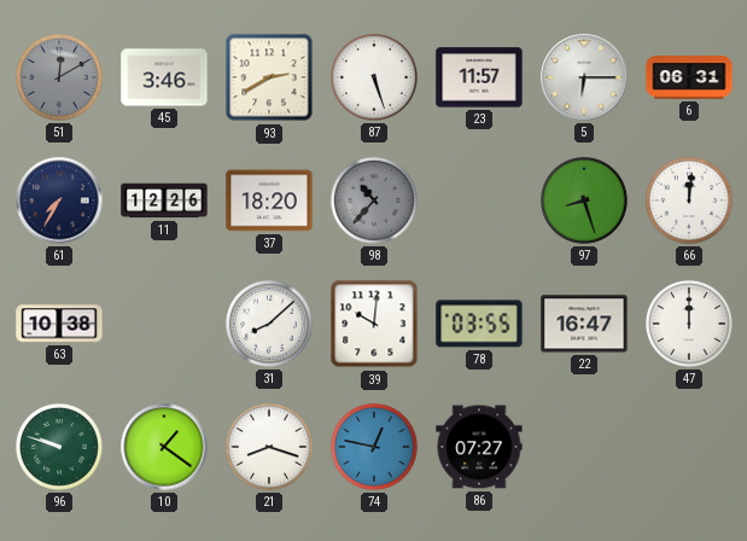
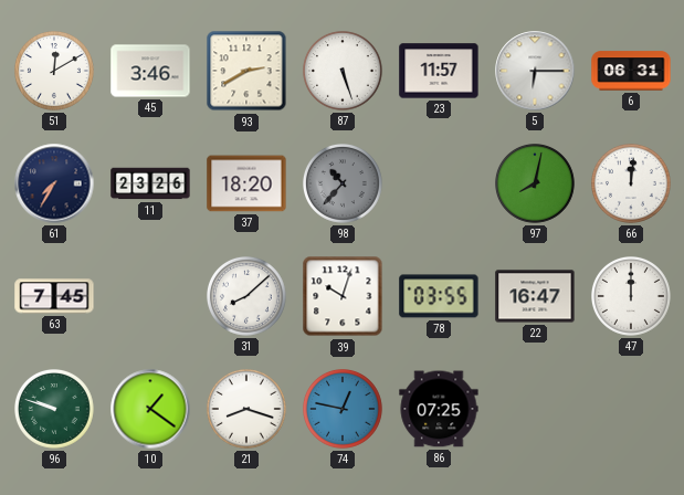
51 dial: grey -> white
11: 12:26 -> 23:26
97: 8:27 -> 8:02
63: 10:38 -> 7:45
39: 10:01 -> 10:03
86: 07:27 -> 07:25
